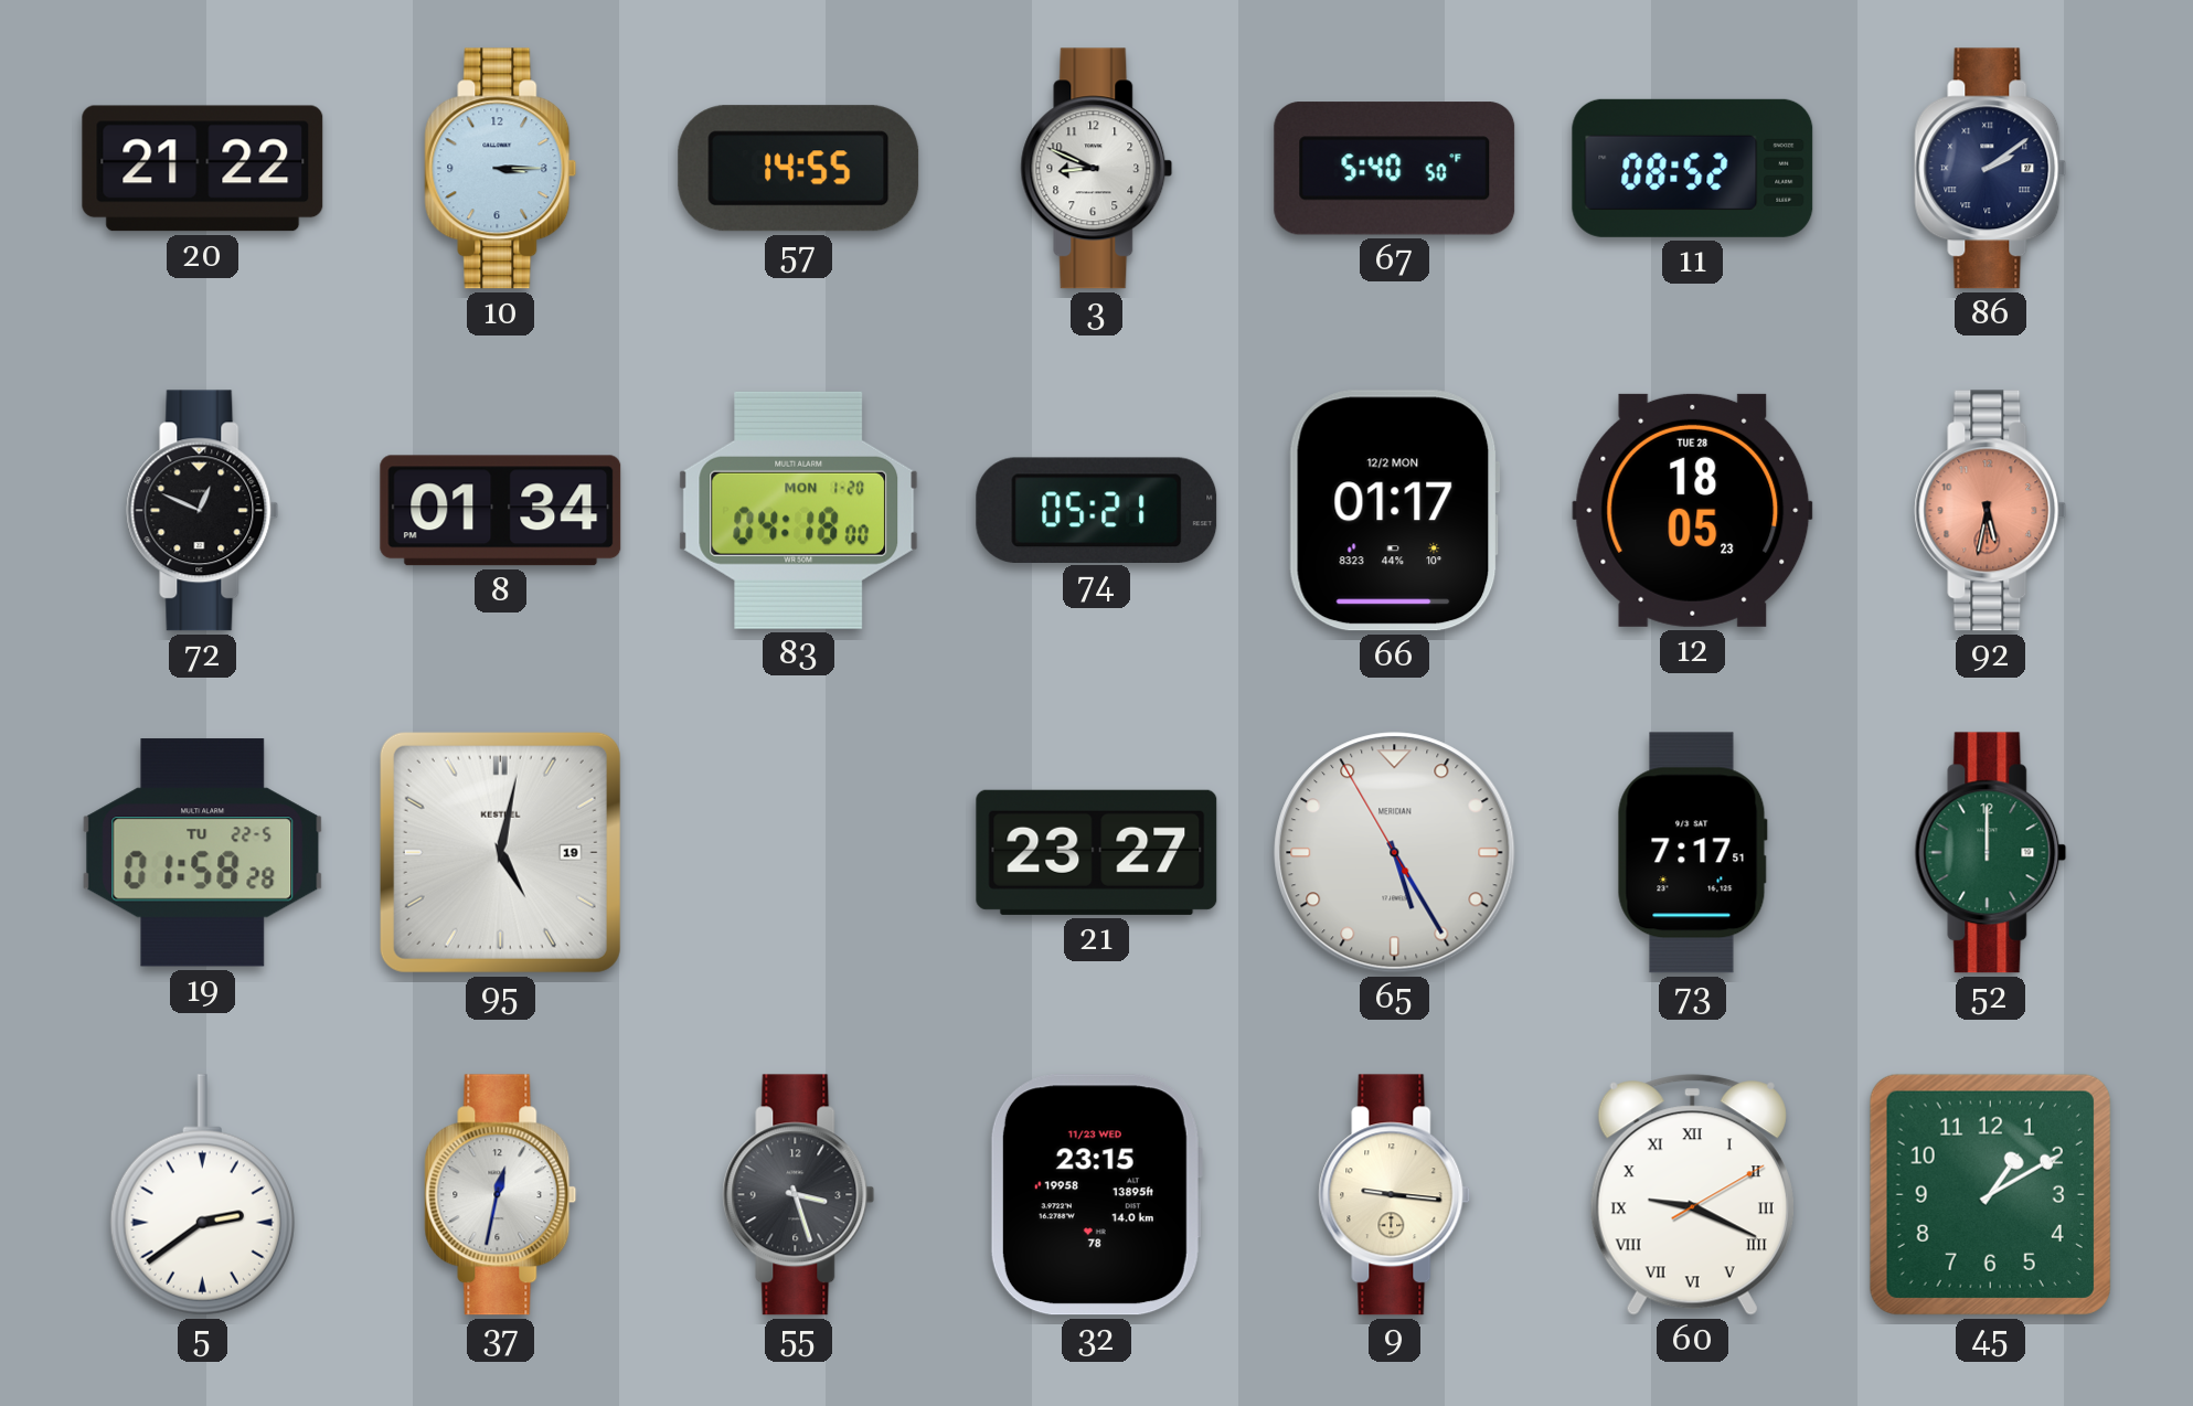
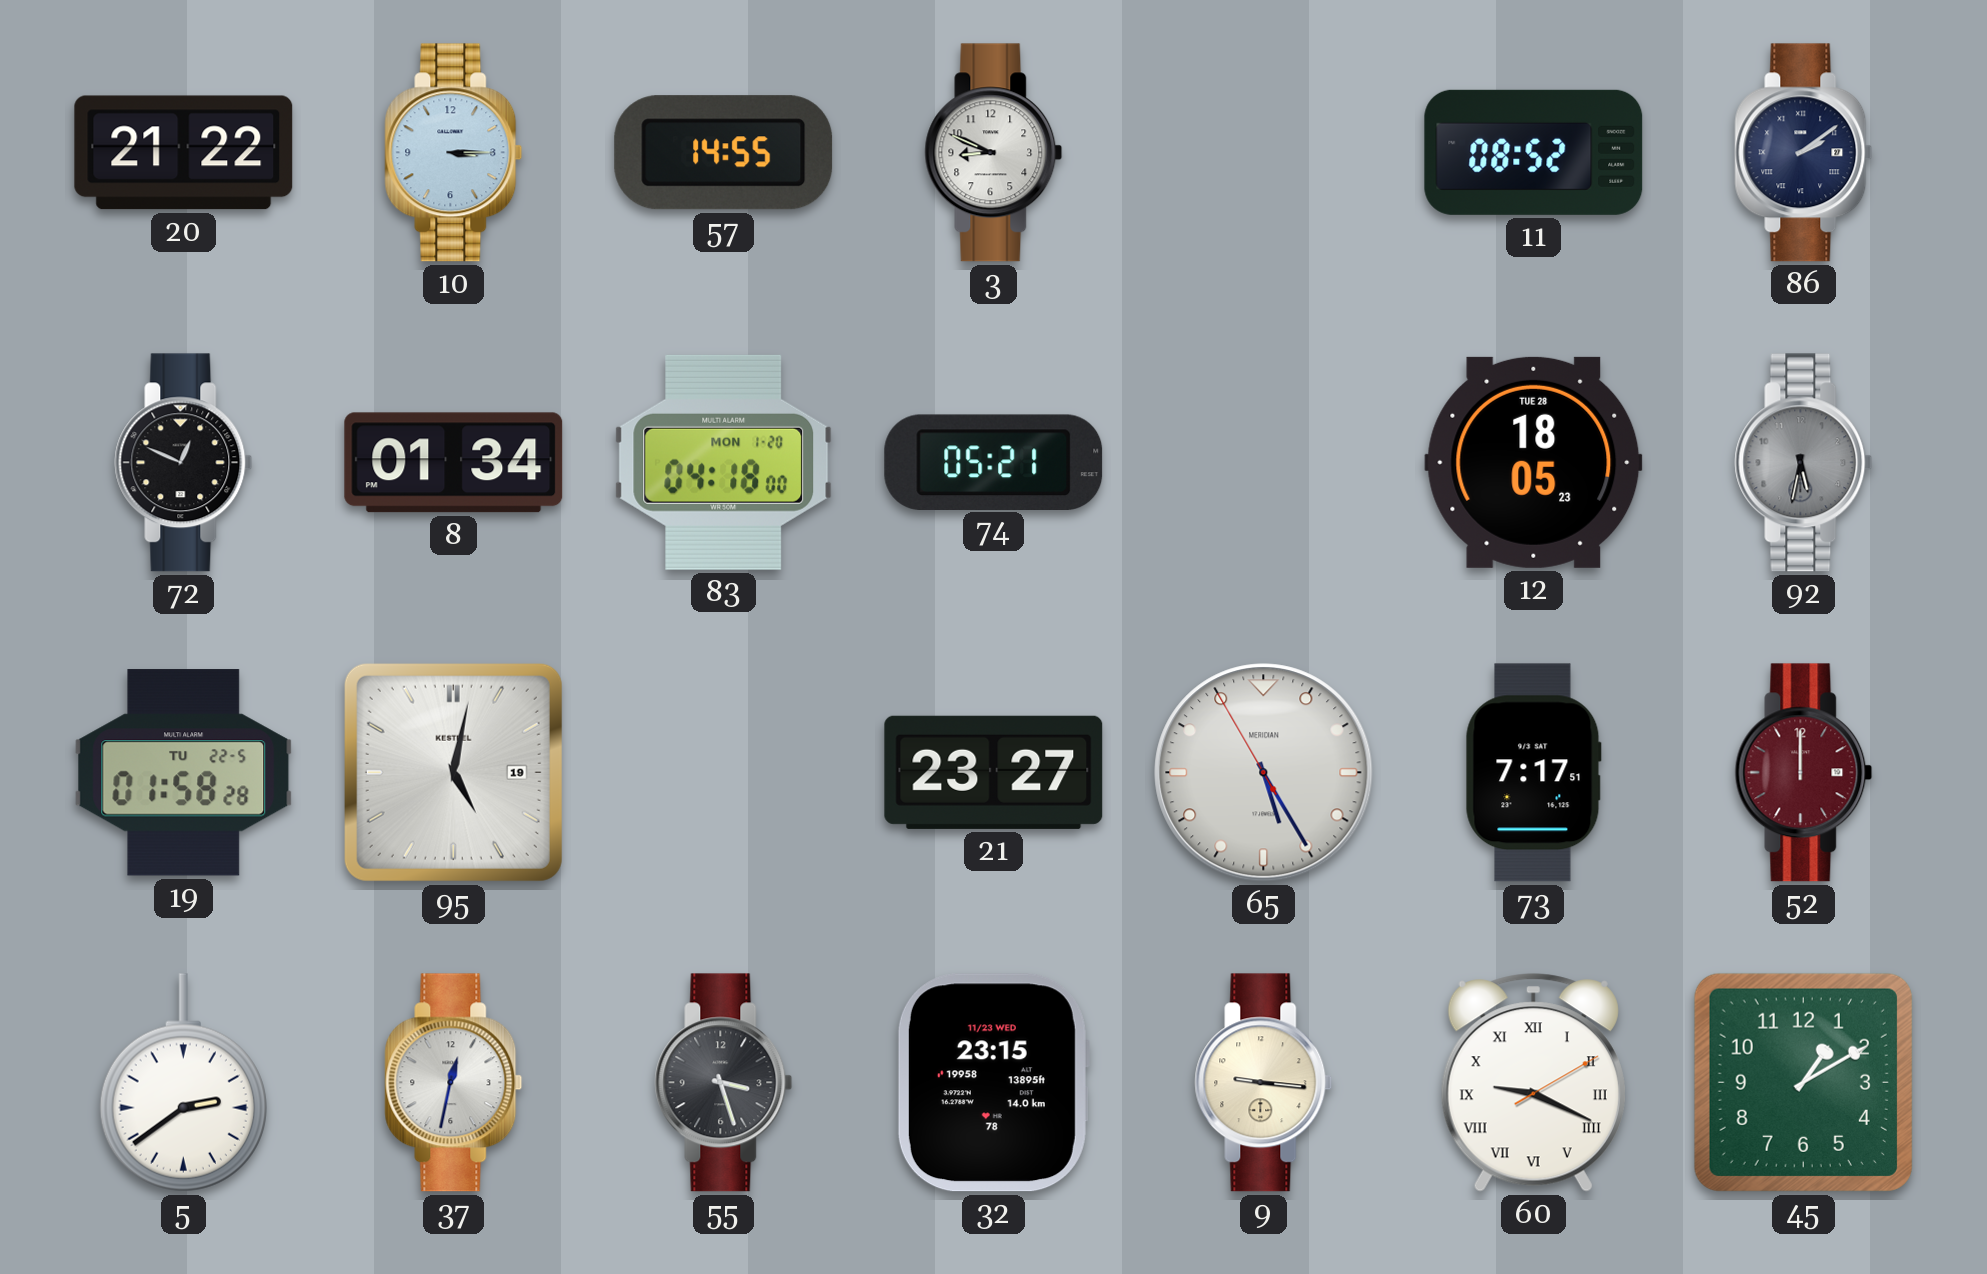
67: 5:40 -> none
66: 01:17 -> none
92 dial: salmon -> grey
52 dial: green -> burgundy
